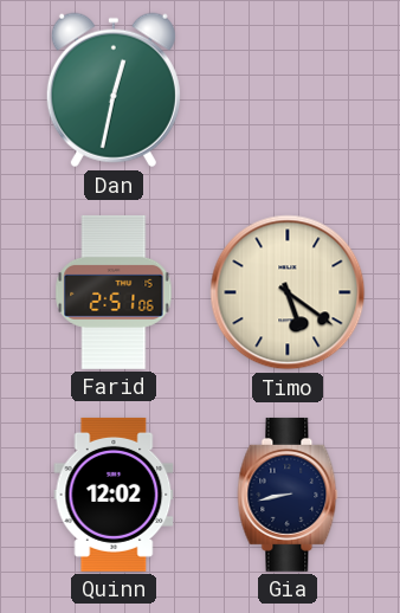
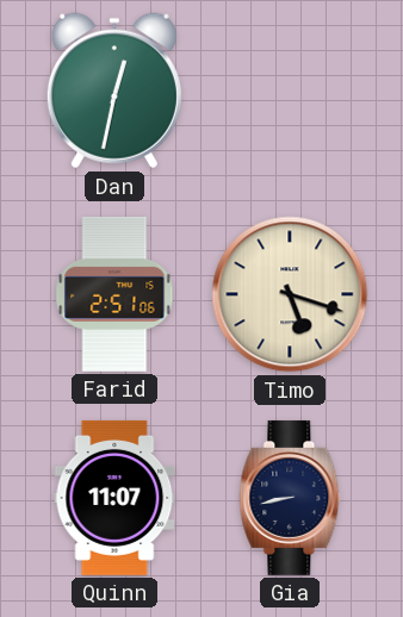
Timo: 5:21 -> 5:18
Quinn: 12:02 -> 11:07
